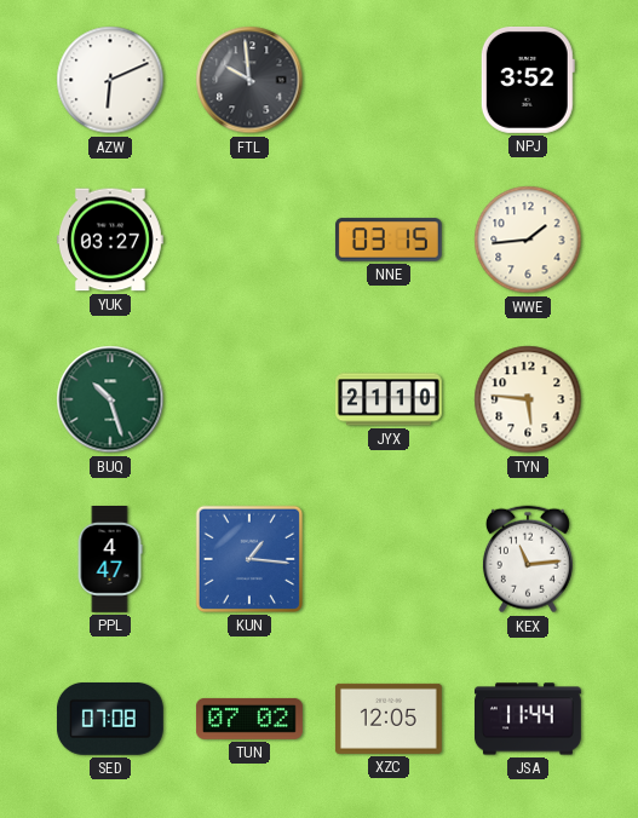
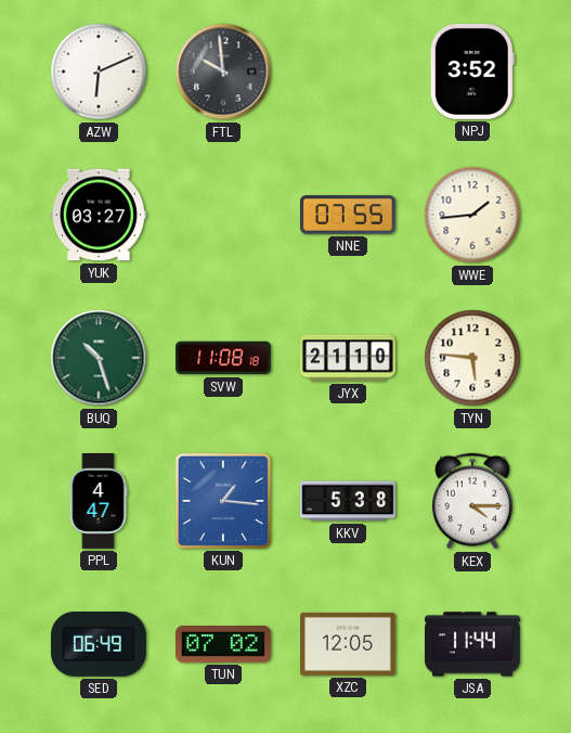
NNE: 03:15 -> 07:55
SVW: none -> 11:08
KKV: none -> 5:38
KEX: 11:14 -> 4:15
SED: 07:08 -> 06:49
